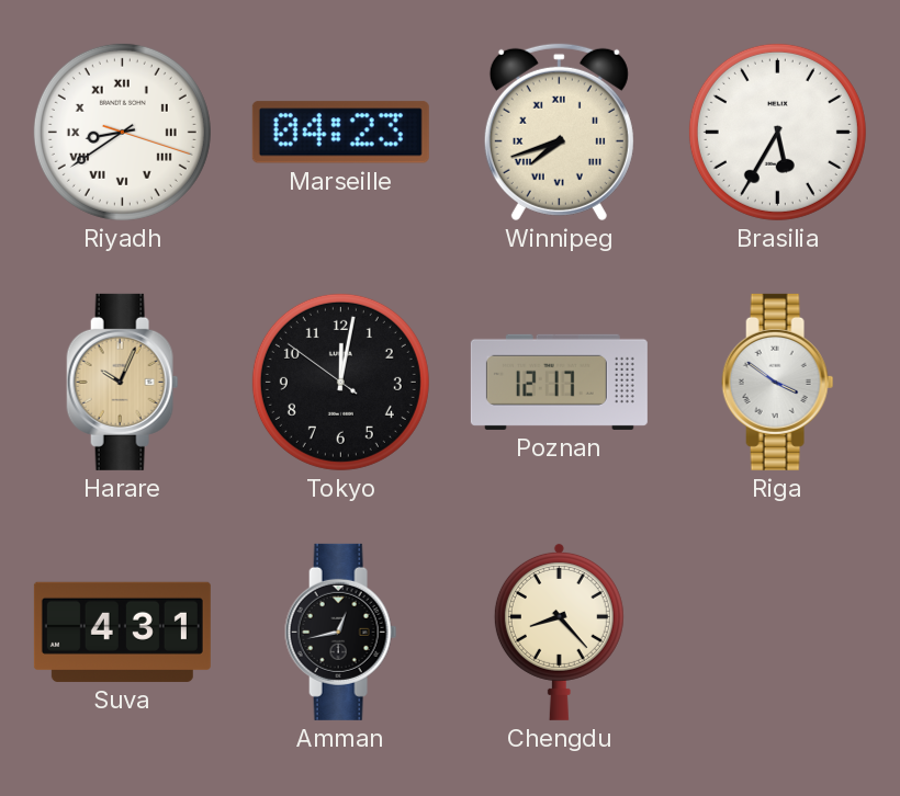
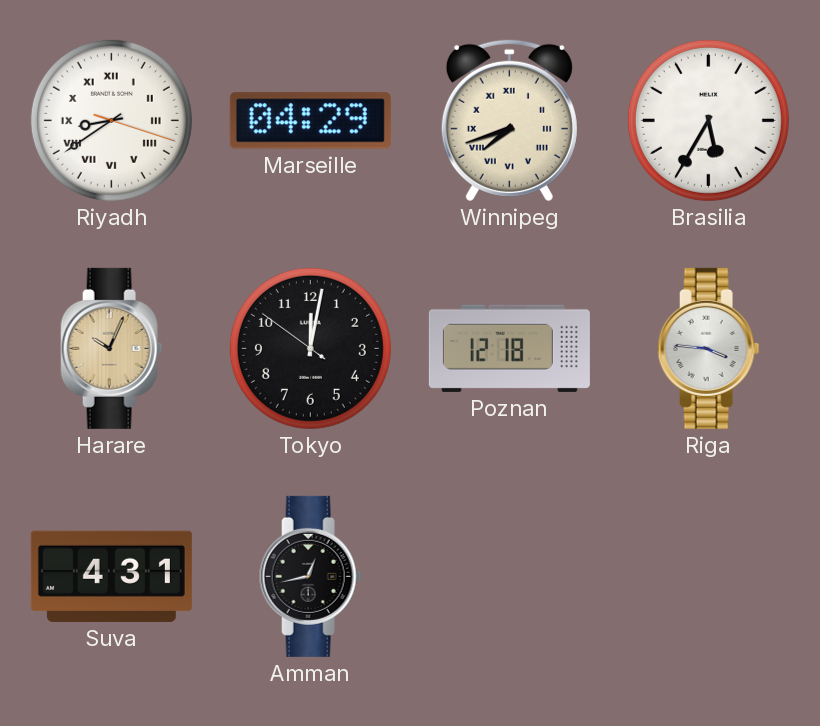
Marseille: 04:23 -> 04:29
Poznan: 12:17 -> 12:18
Riga: 3:51 -> 3:46
Chengdu: 8:23 -> none
